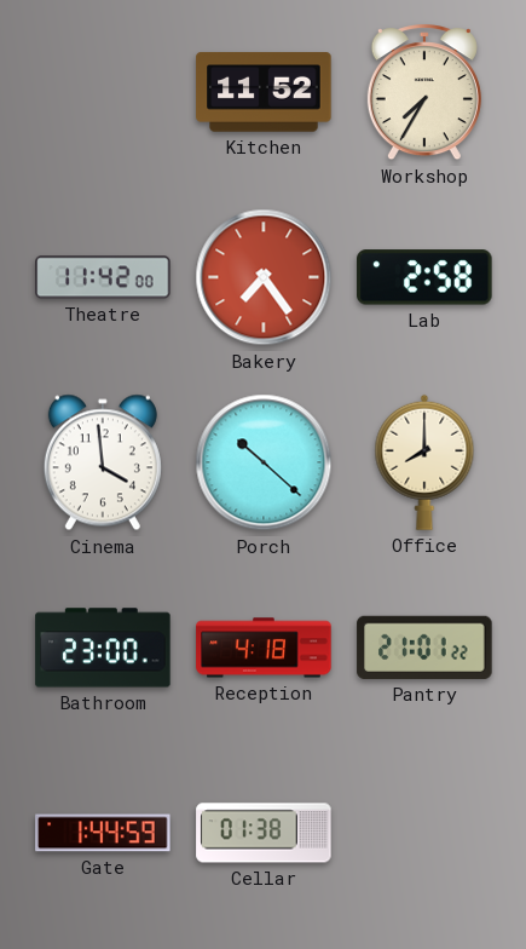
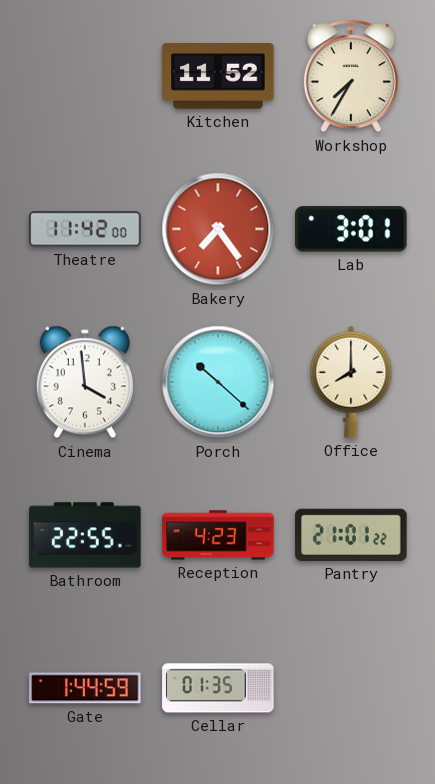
Lab: 2:58 -> 3:01
Bathroom: 23:00 -> 22:55
Reception: 4:18 -> 4:23
Cellar: 01:38 -> 01:35
